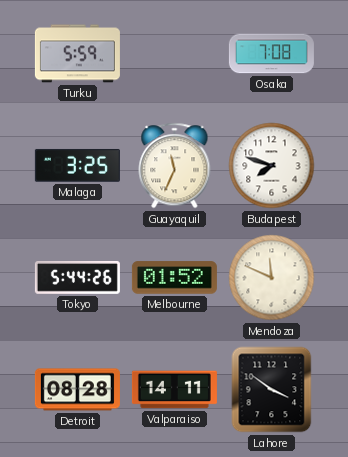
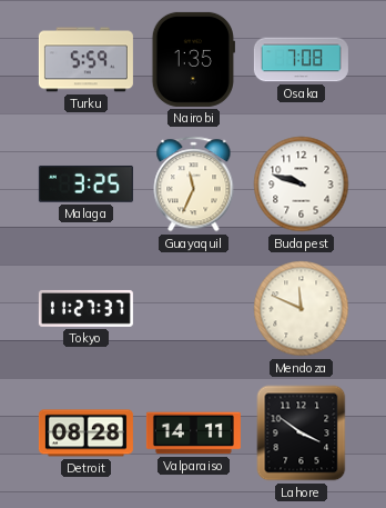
Nairobi: none -> 1:35
Budapest: 7:48 -> 9:48
Tokyo: 5:44 -> 11:27
Melbourne: 01:52 -> none
